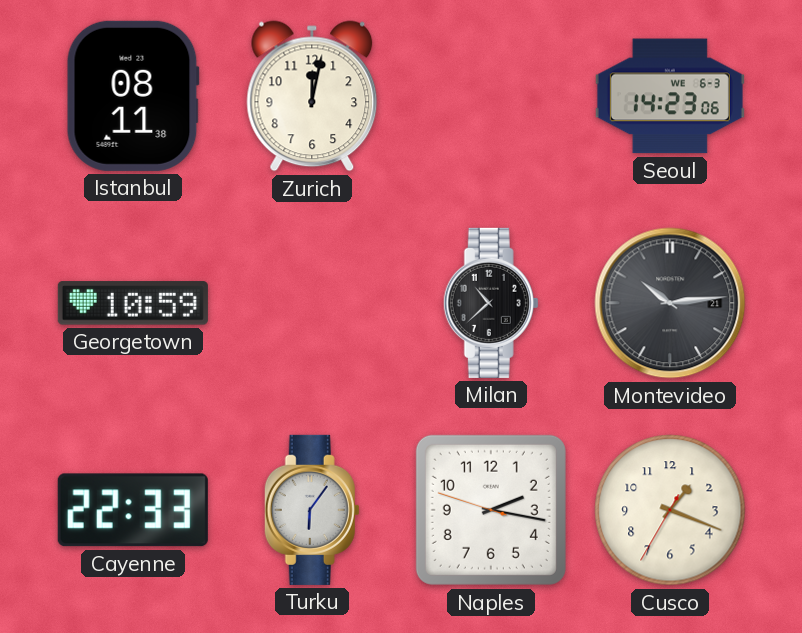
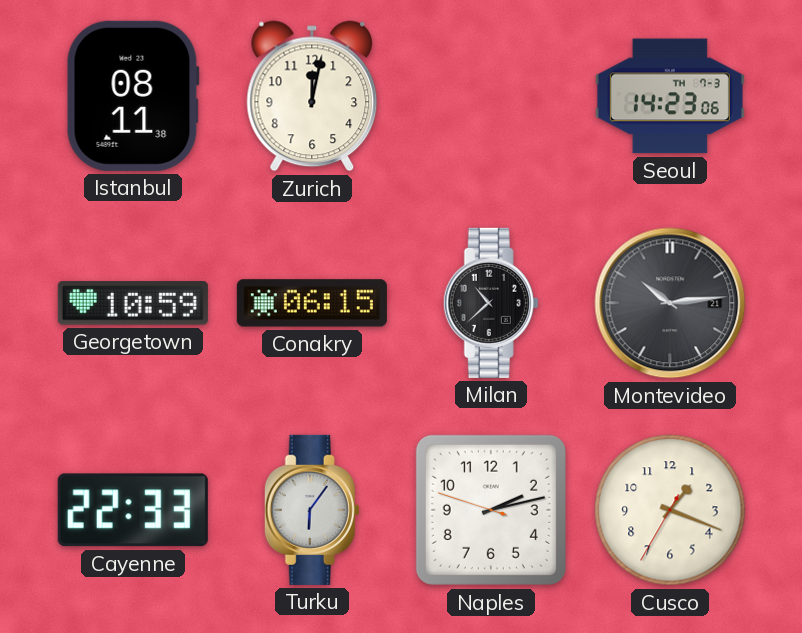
Seoul date: WE 6-3 -> TH 7-3
Conakry: none -> 06:15
Naples: 2:16 -> 2:12
